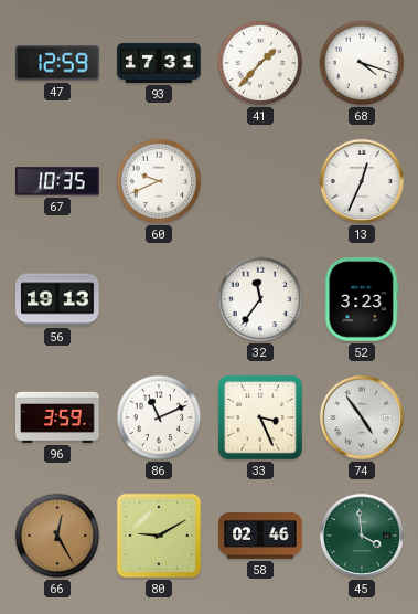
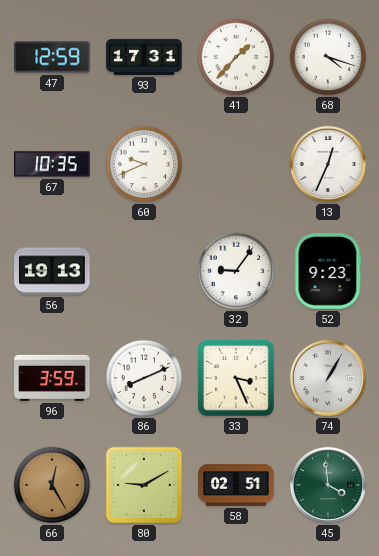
32: 11:36 -> 9:06
52: 3:23 -> 9:23
86: 11:11 -> 8:11
74: 4:54 -> 1:05
58: 02:46 -> 02:51
